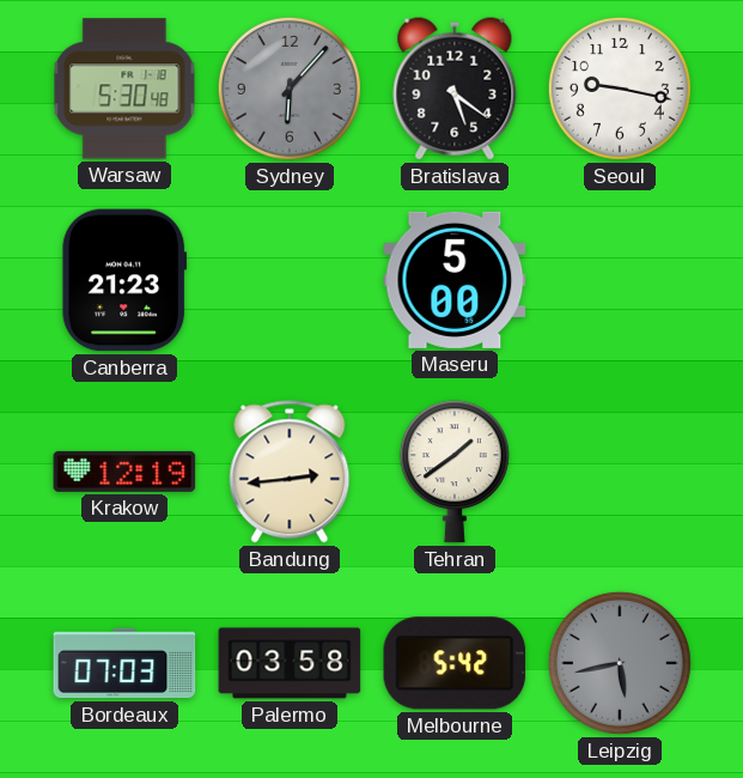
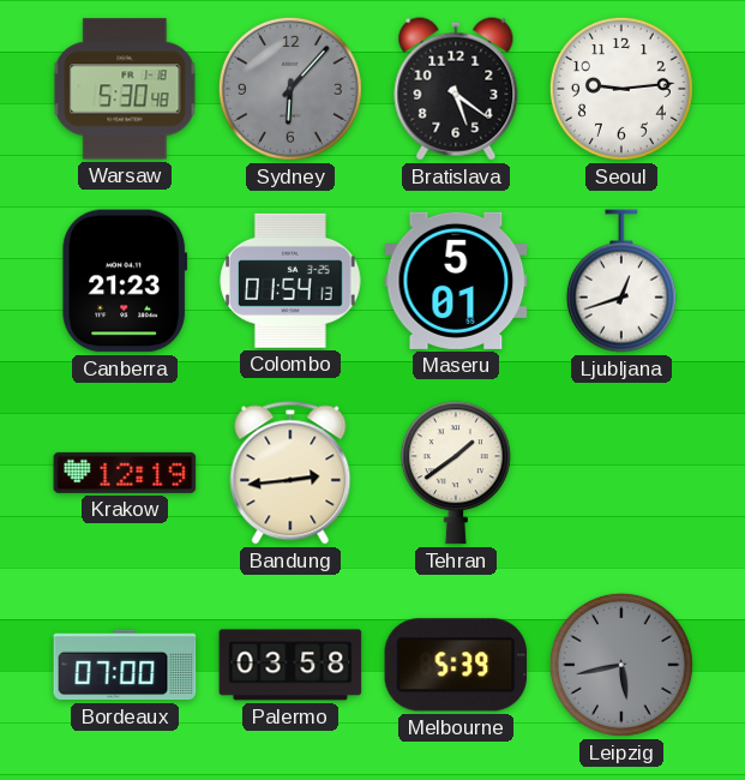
Seoul: 9:17 -> 9:14
Colombo: none -> 01:54
Maseru: 5:00 -> 5:01
Ljubljana: none -> 12:42
Bordeaux: 07:03 -> 07:00
Melbourne: 5:42 -> 5:39
